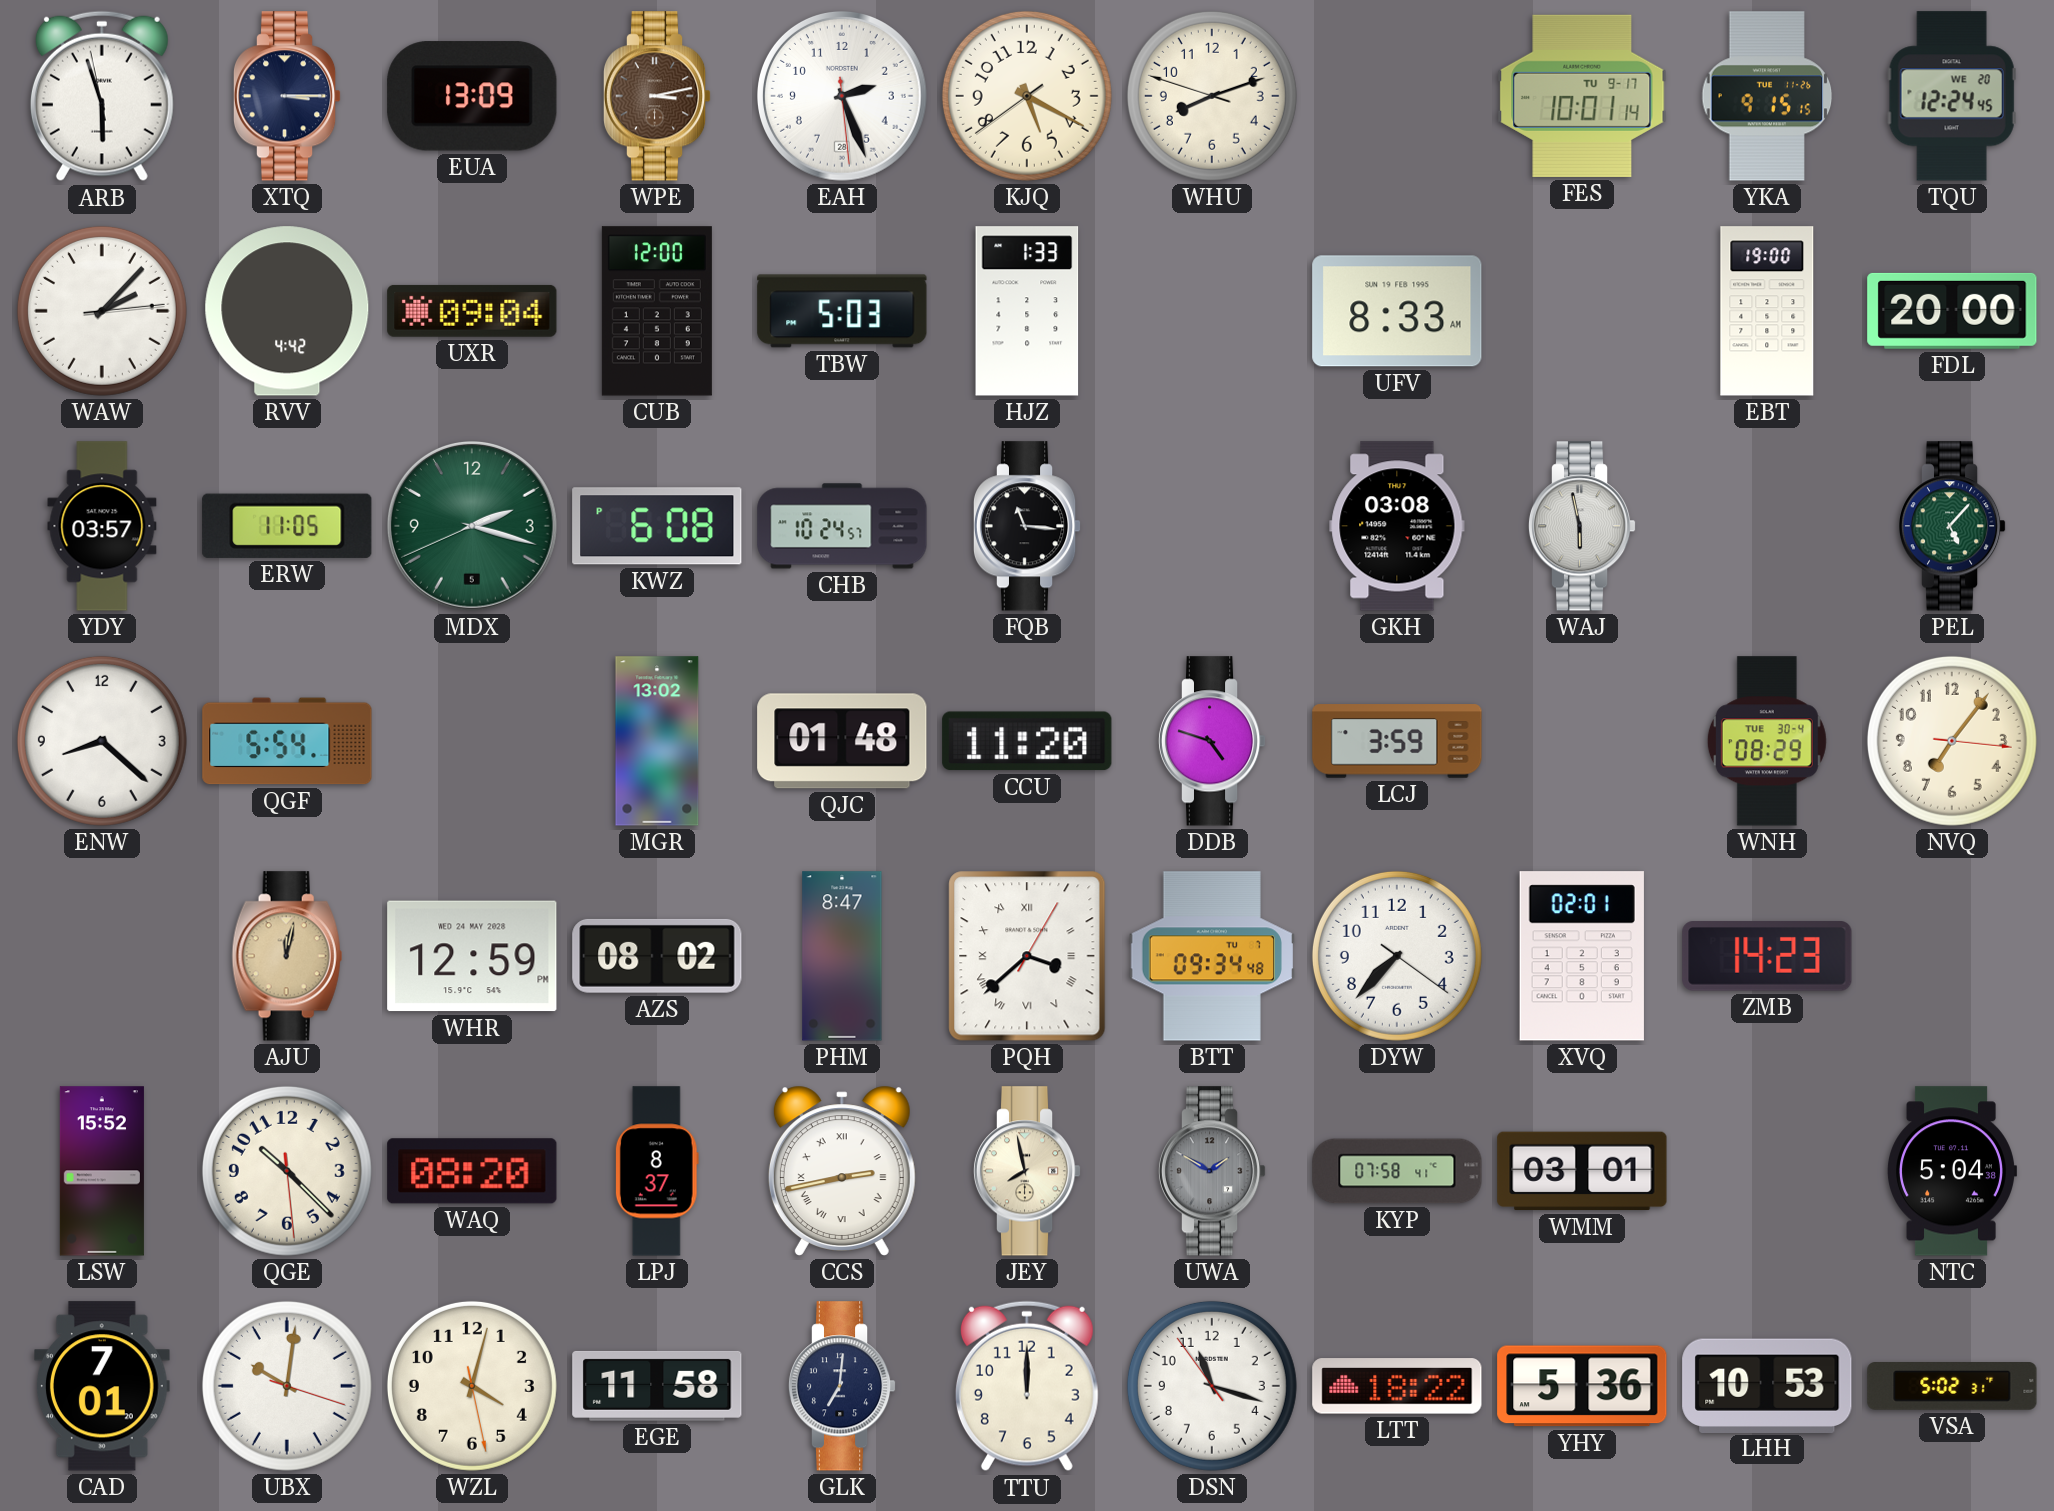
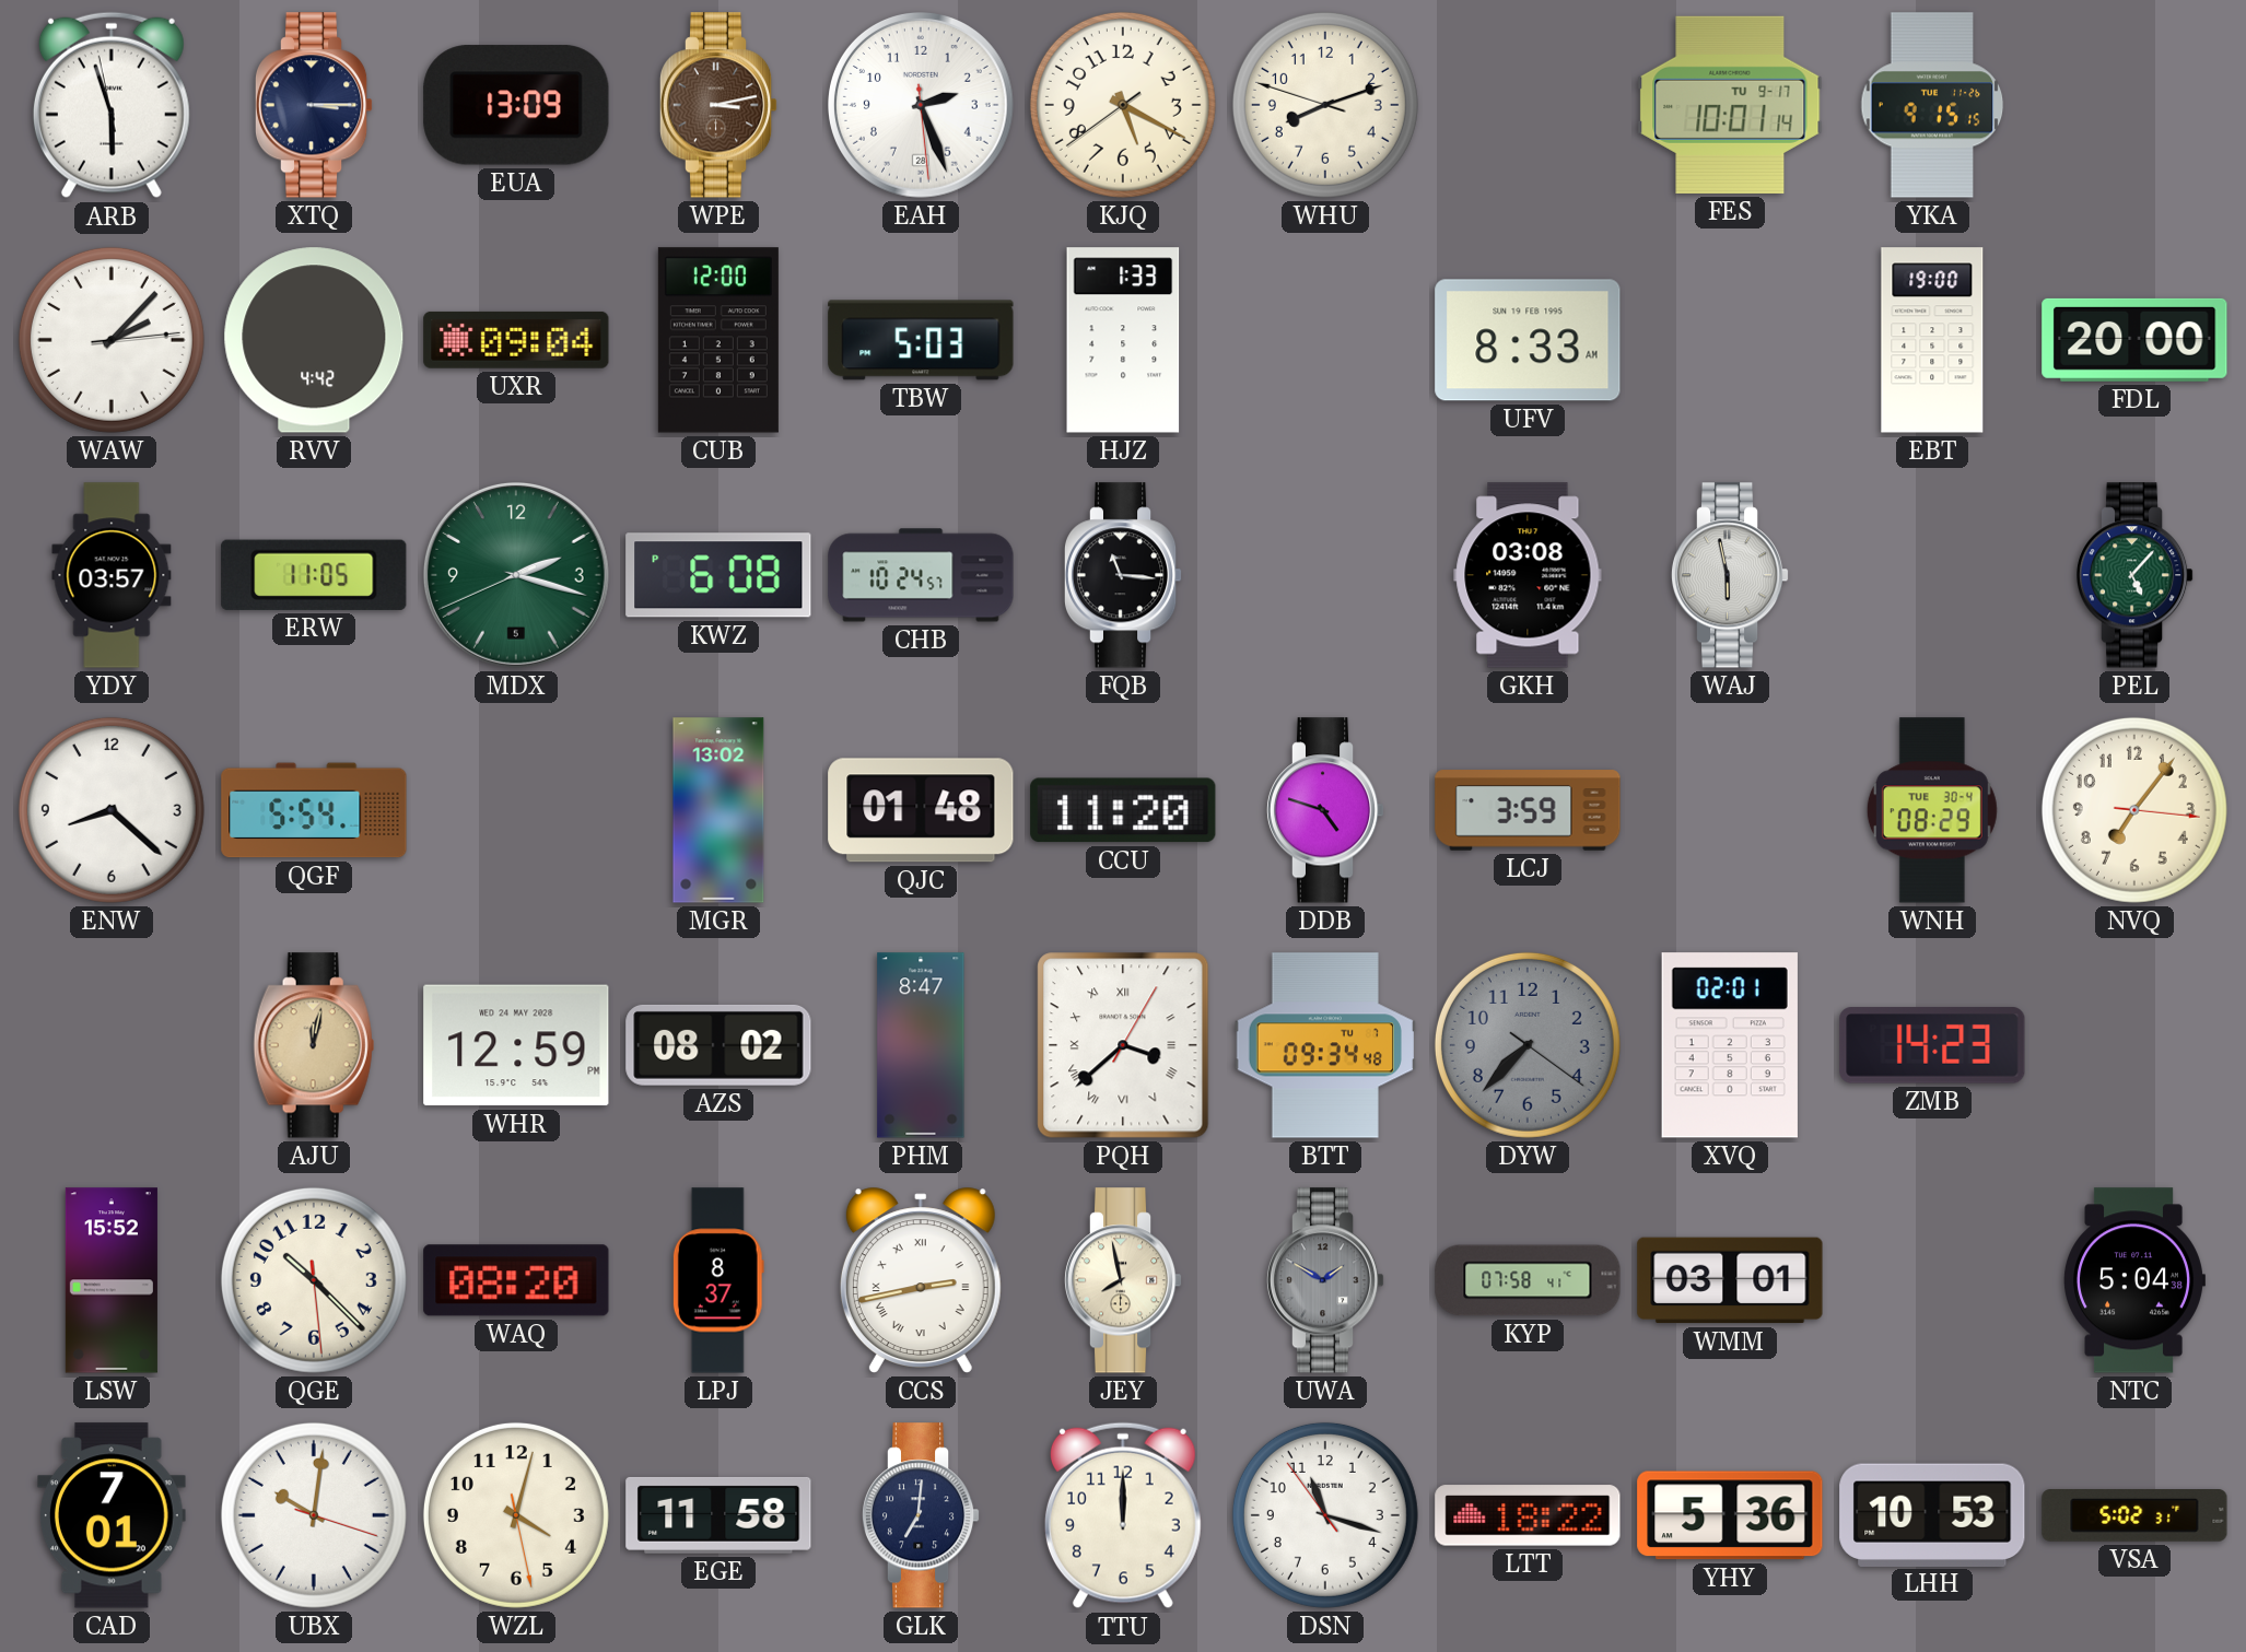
TQU: 12:24 -> none
DYW dial: white -> grey
